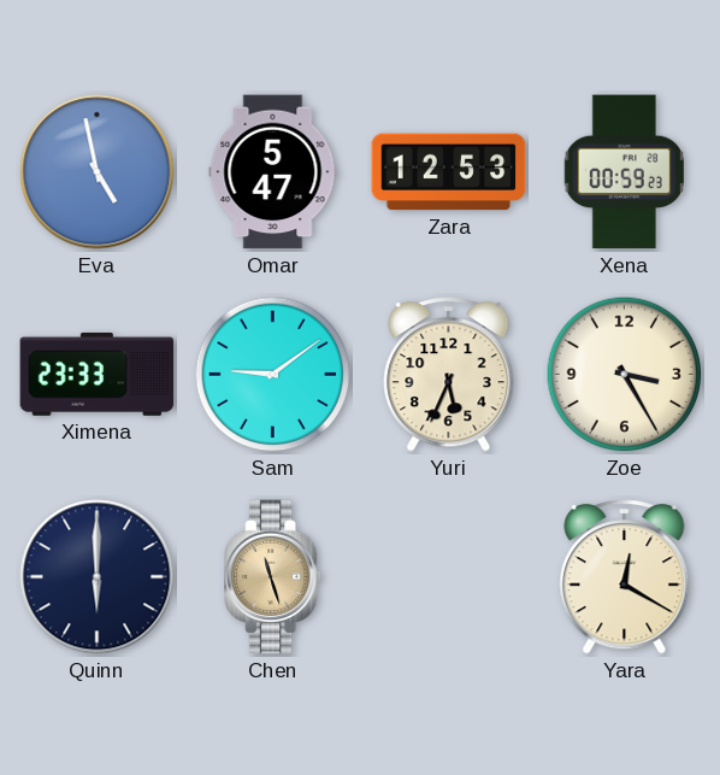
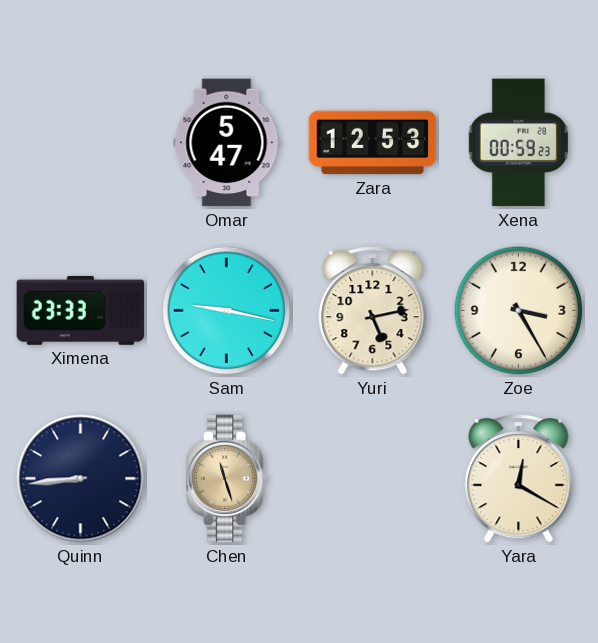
Eva: 4:58 -> none
Sam: 9:09 -> 9:17
Yuri: 5:34 -> 5:13
Quinn: 6:00 -> 8:44
